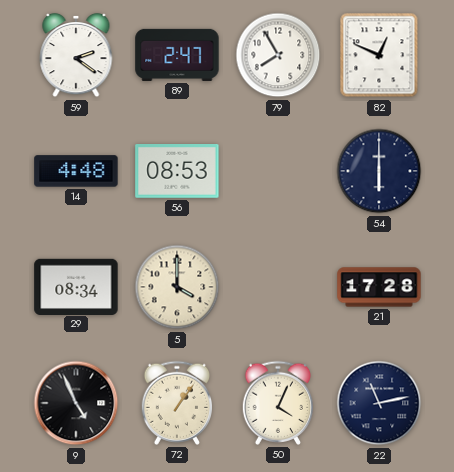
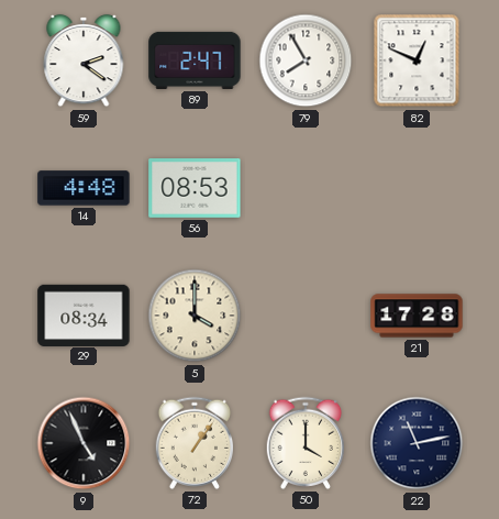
54: 6:00 -> none
50: 4:04 -> 4:00
